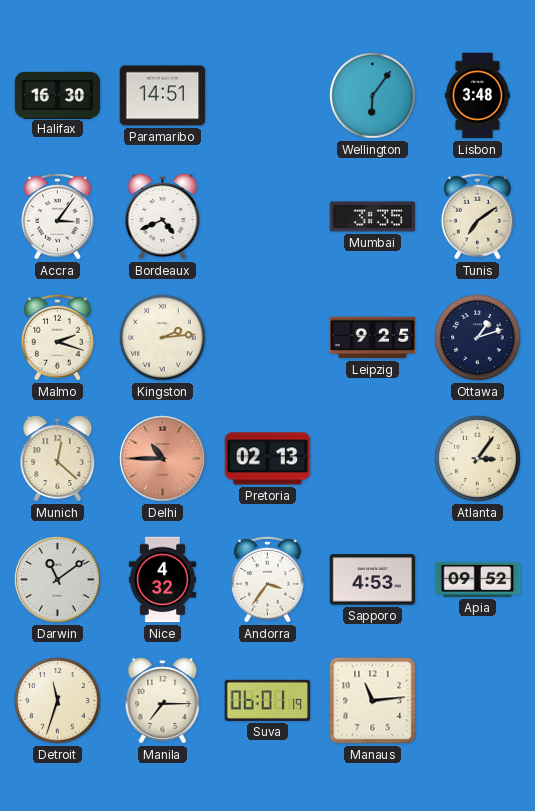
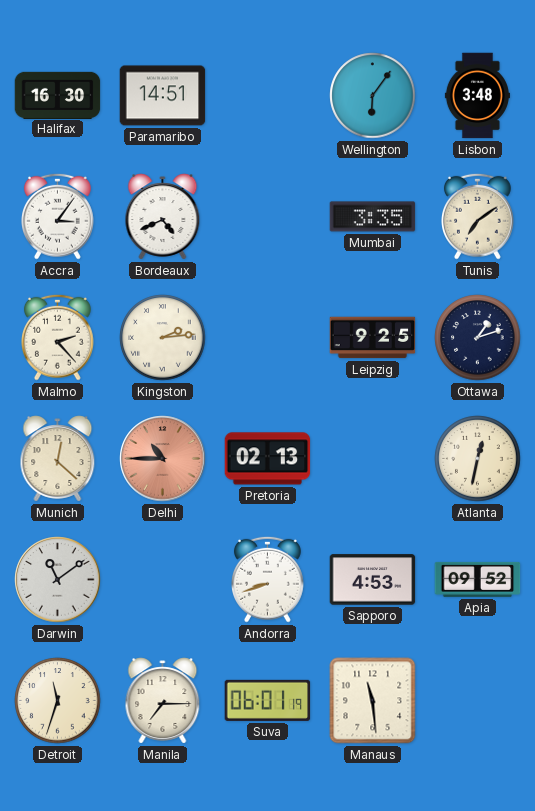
Malmo: 2:18 -> 2:23
Atlanta: 3:06 -> 12:32
Nice: 4:32 -> none
Andorra: 3:36 -> 8:42
Manaus: 11:14 -> 11:29
